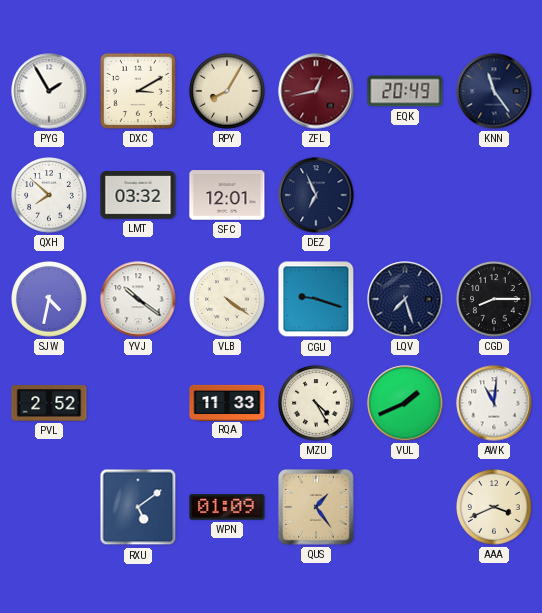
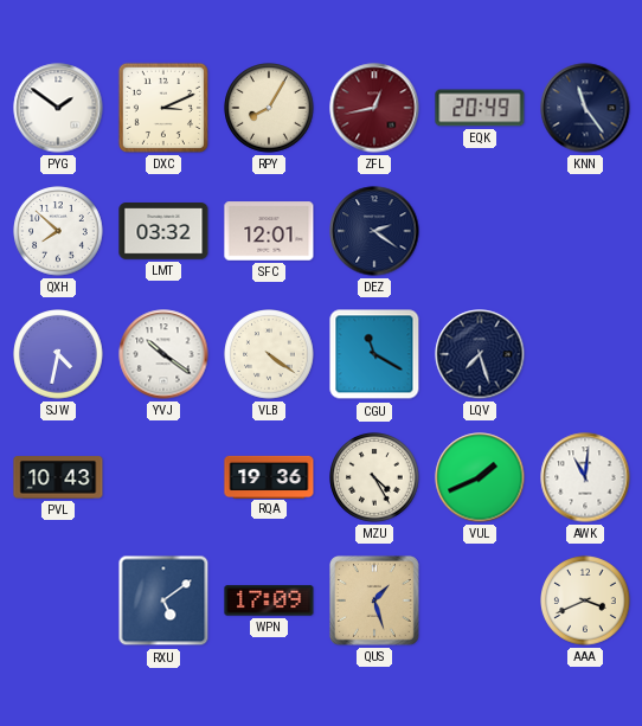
PYG: 1:55 -> 1:51
DXC: 3:10 -> 3:11
DEZ: 6:56 -> 2:21
CGU: 9:18 -> 11:20
CGD: 8:15 -> none
PVL: 2:52 -> 10:43
RQA: 11:33 -> 19:36
WPN: 01:09 -> 17:09
QUS: 1:24 -> 1:27
